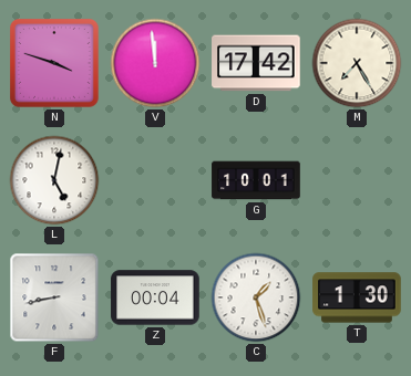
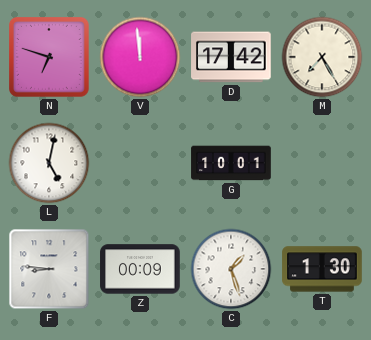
N: 3:48 -> 6:48
F: 8:43 -> 8:46
Z: 00:04 -> 00:09
